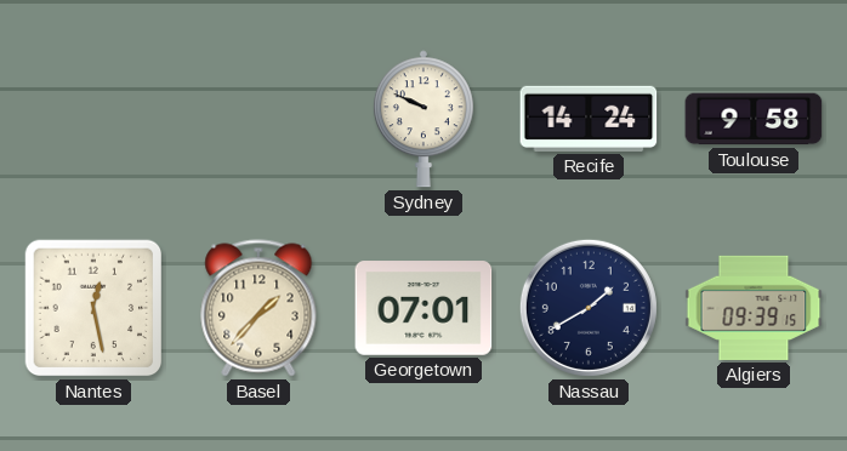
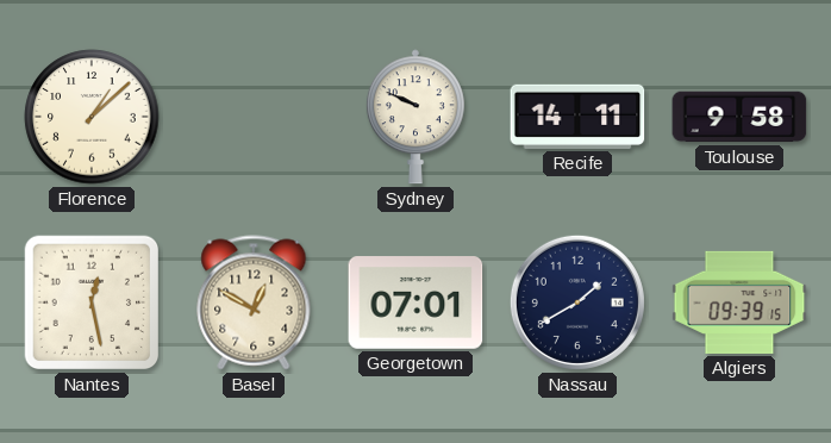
Florence: none -> 1:08
Recife: 14:24 -> 14:11
Basel: 1:37 -> 12:50
